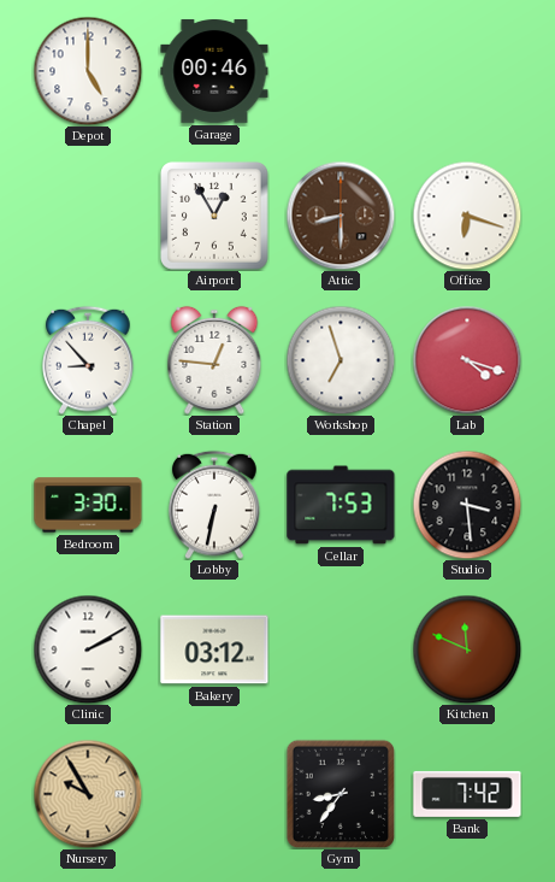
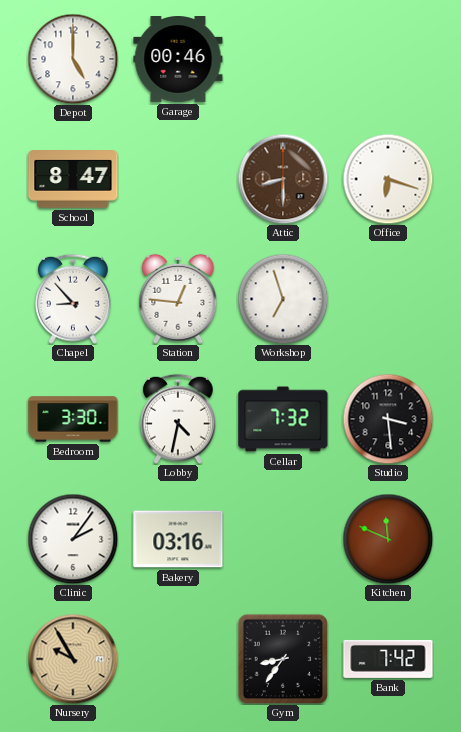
School: none -> 8:47
Airport: 12:55 -> none
Lab: 4:18 -> none
Lobby: 6:32 -> 4:32
Cellar: 7:53 -> 7:32
Clinic: 2:10 -> 2:06
Bakery: 03:12 -> 03:16
